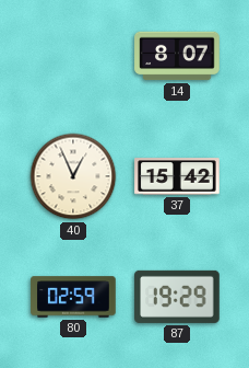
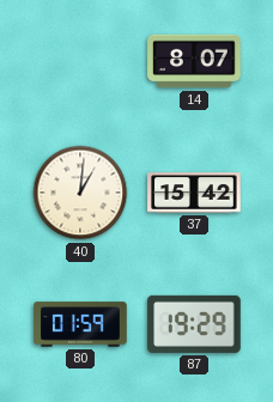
40: 12:56 -> 1:01
80: 02:59 -> 01:59
